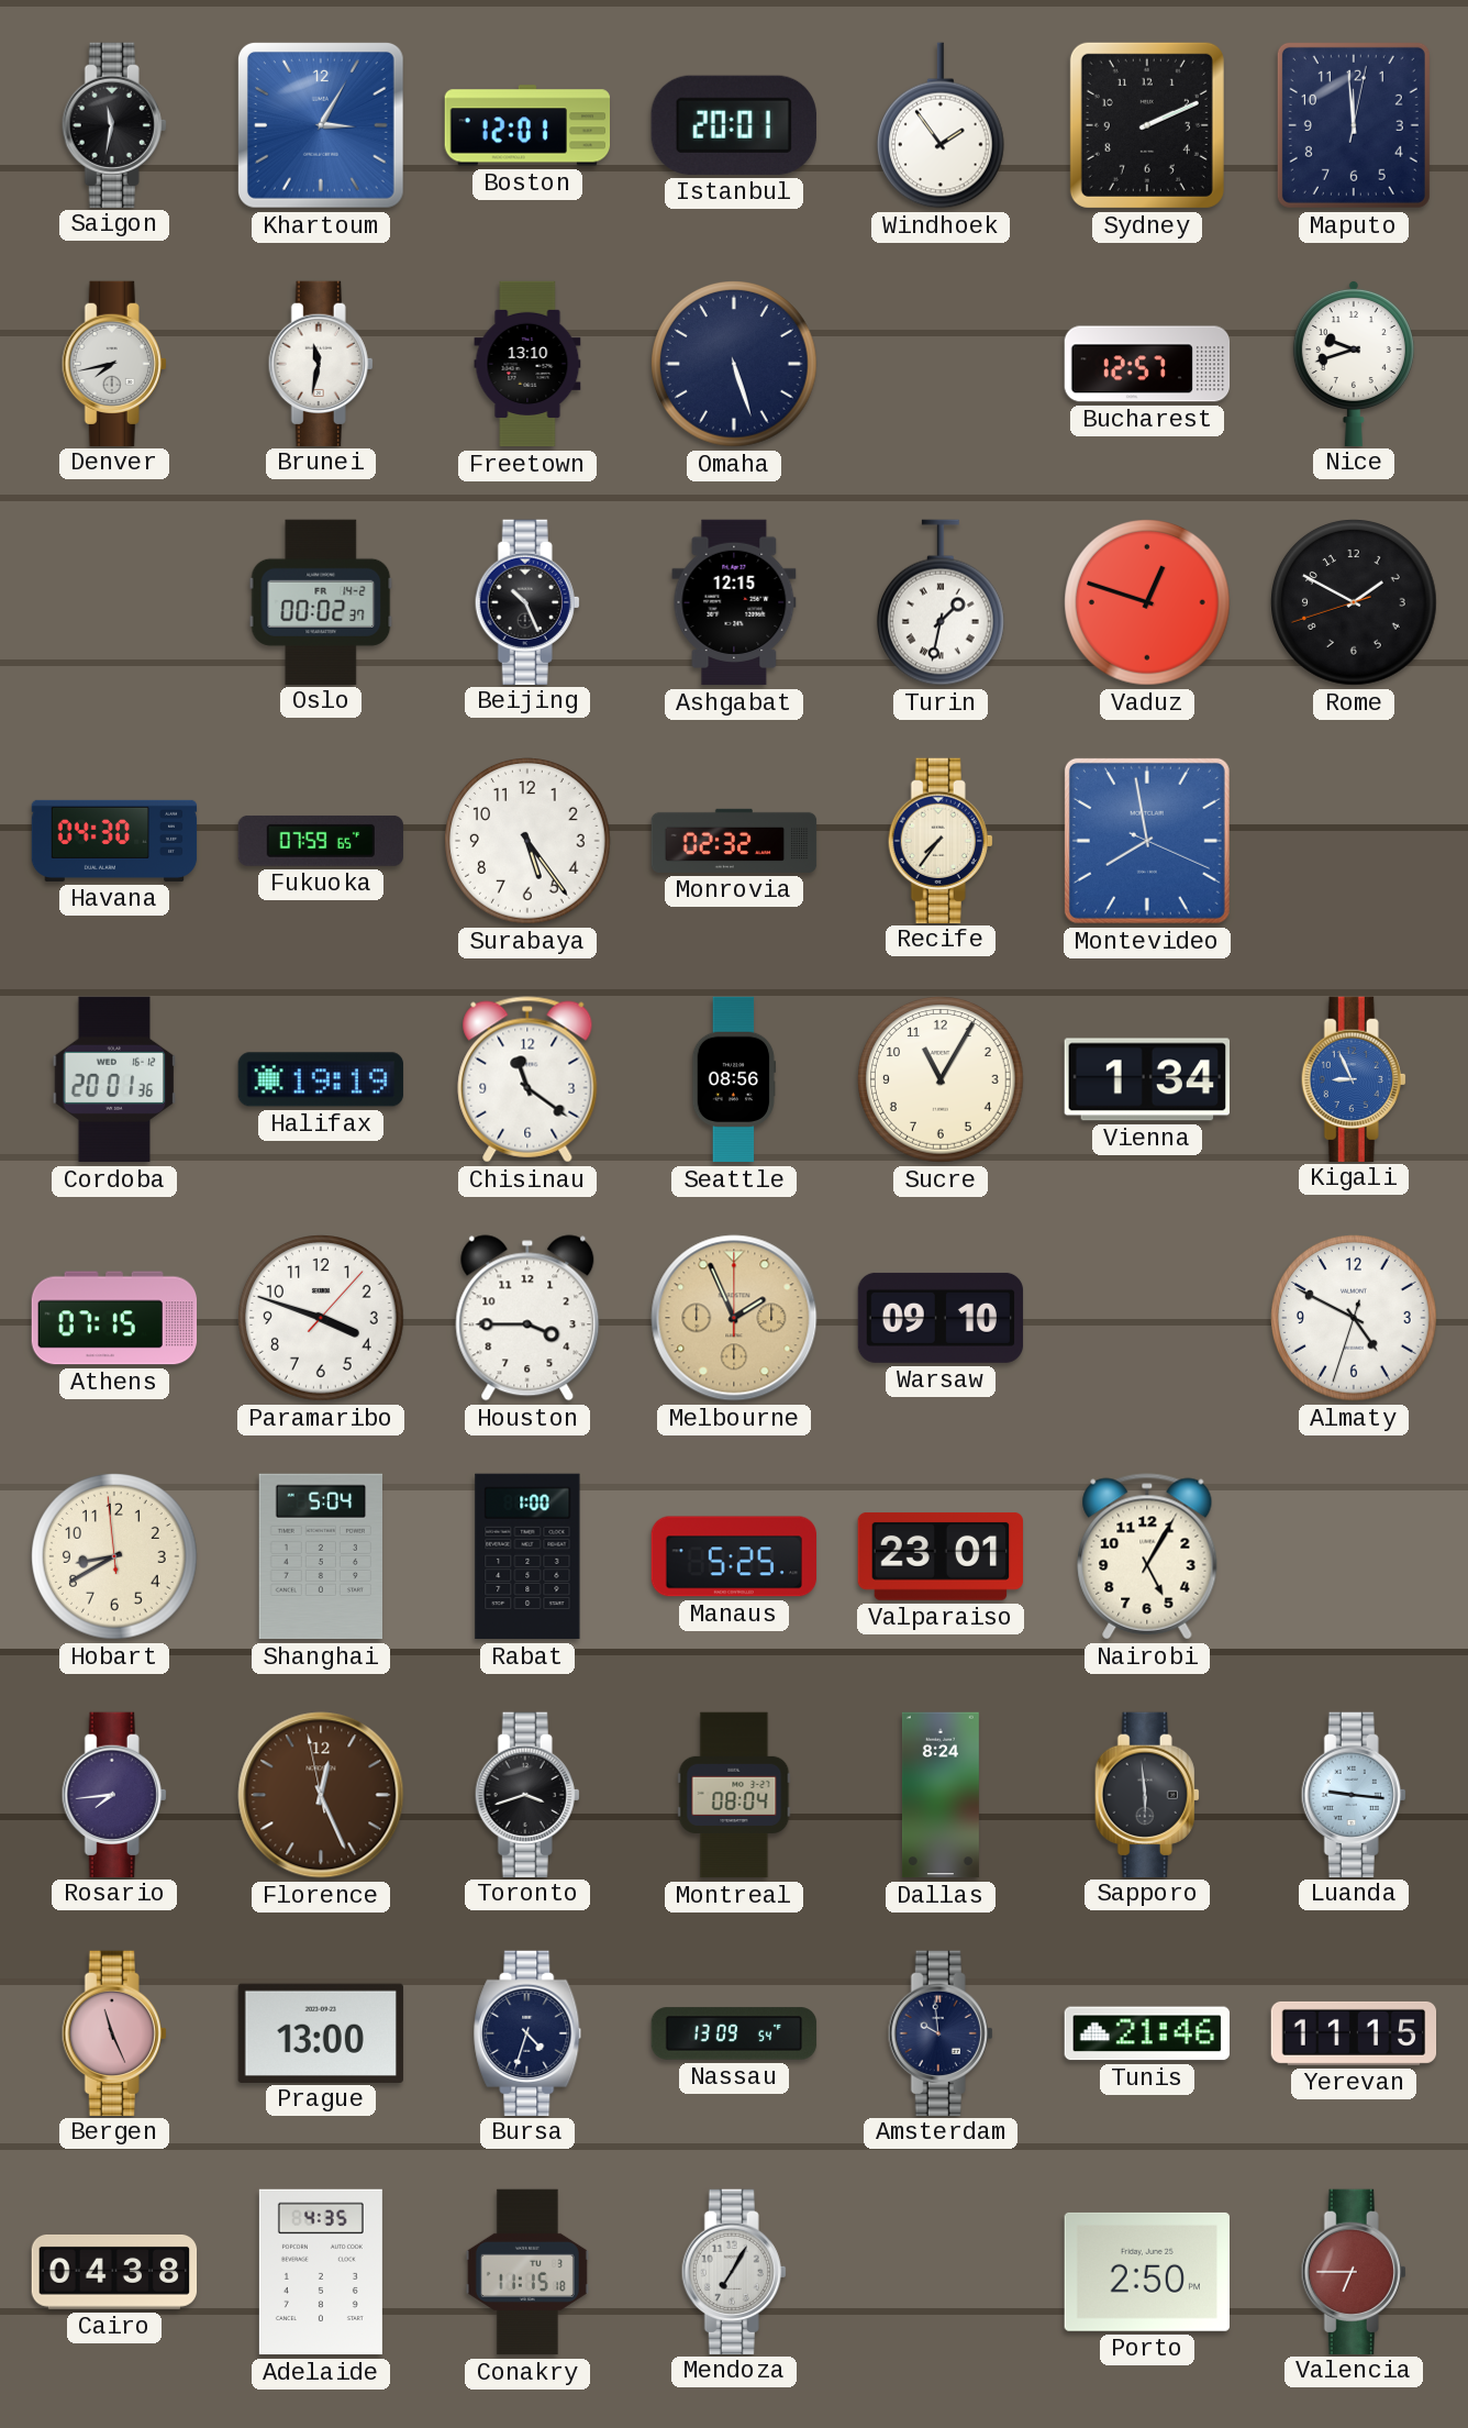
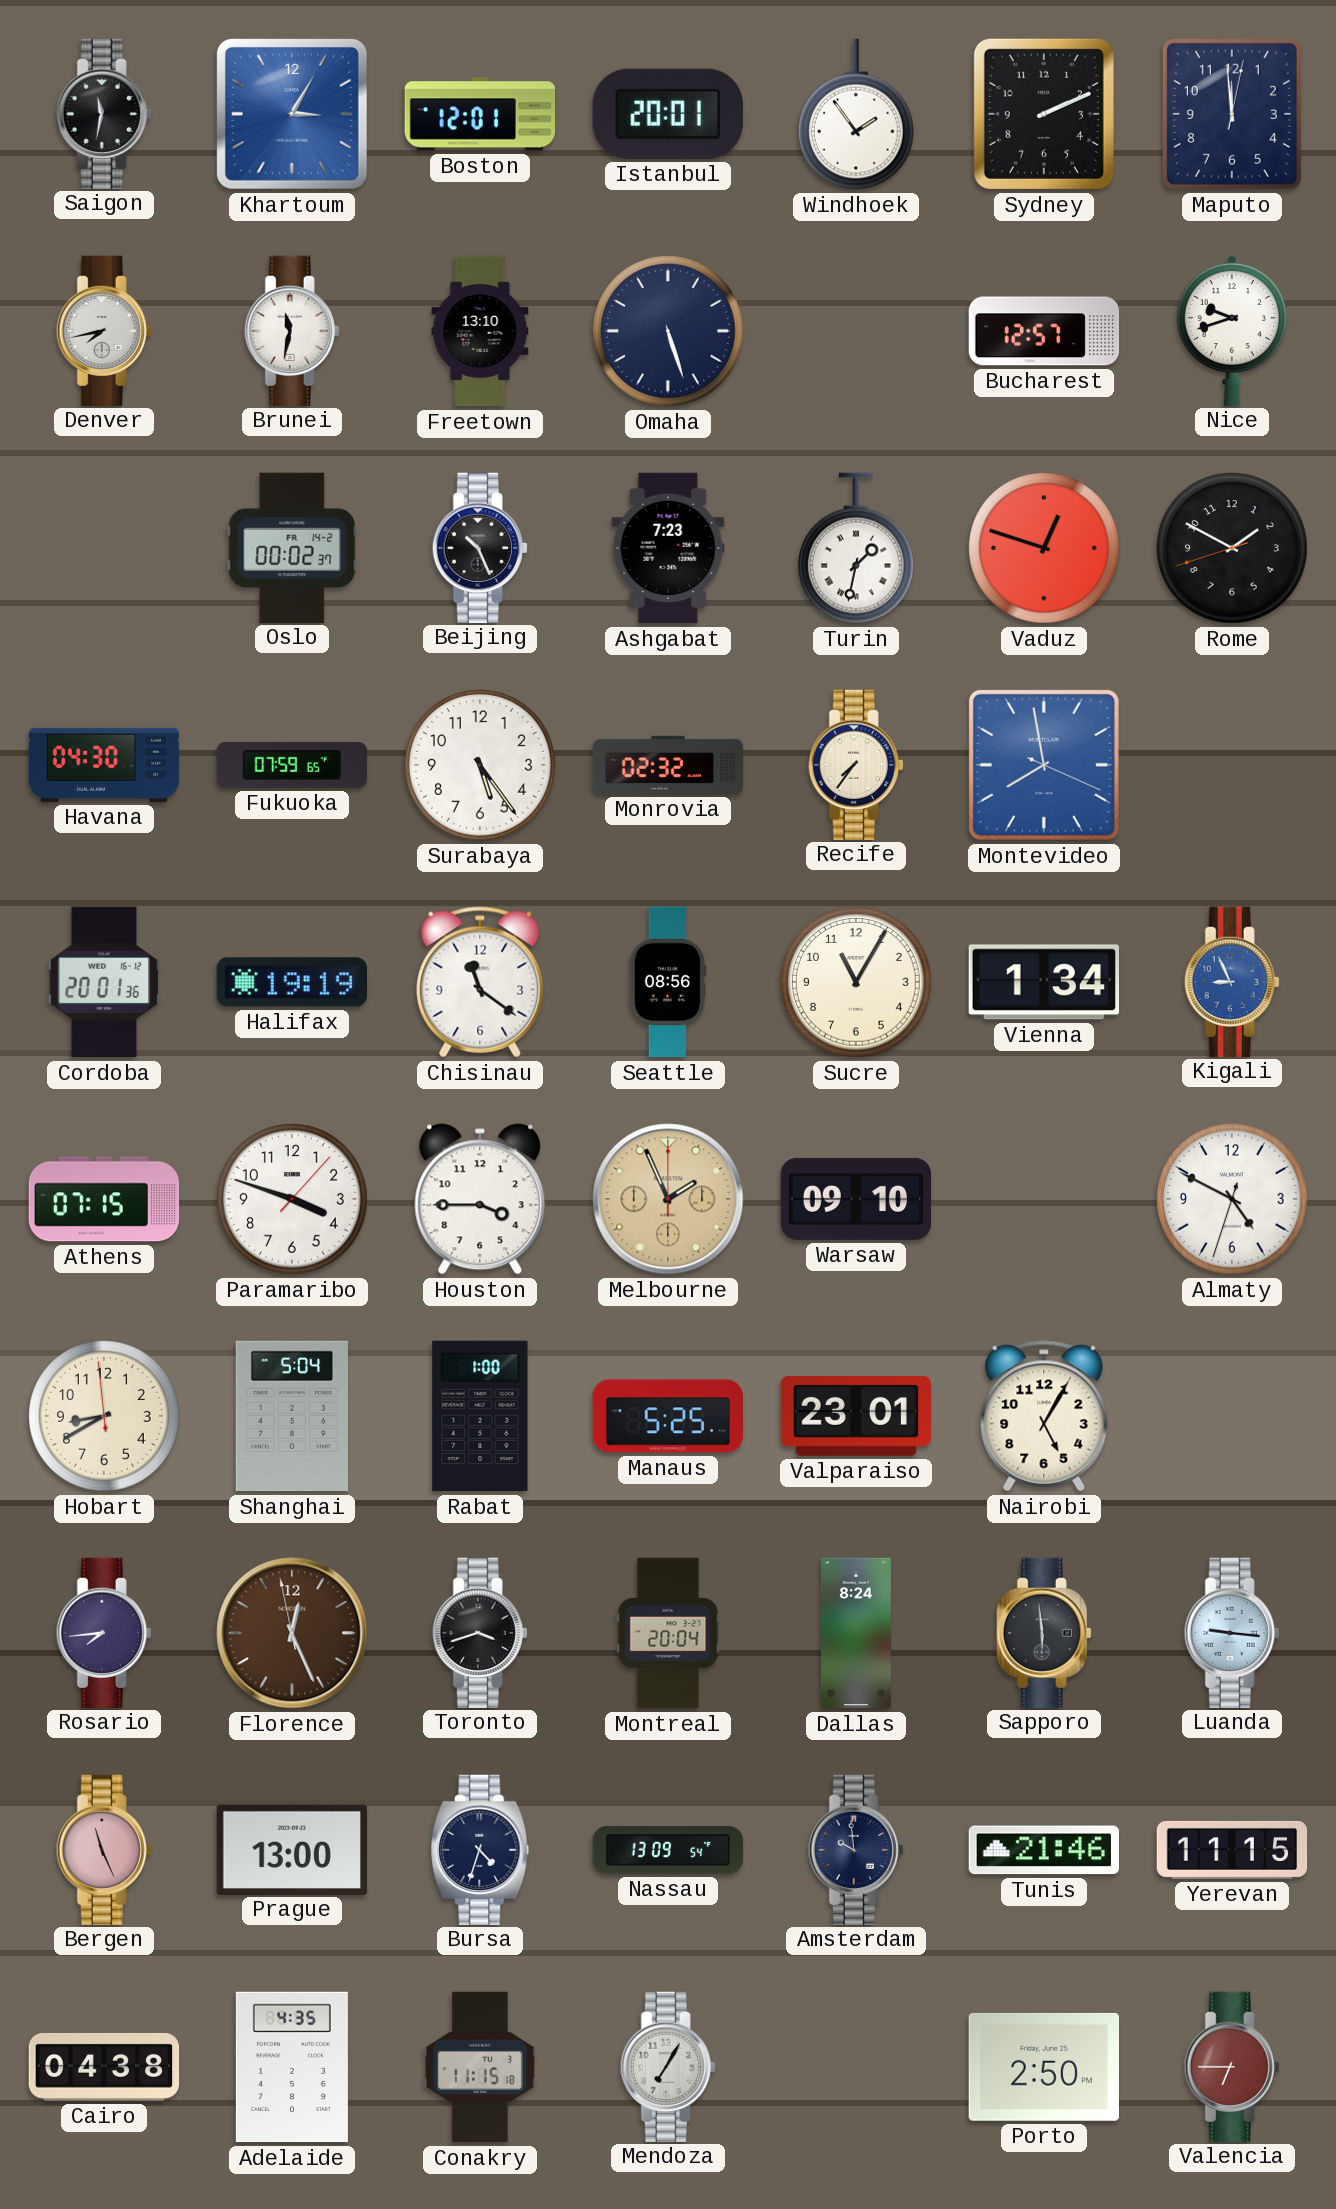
Ashgabat: 12:15 -> 7:23
Montreal: 08:04 -> 20:04
